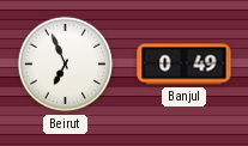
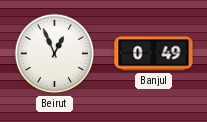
Beirut: 6:56 -> 12:56
